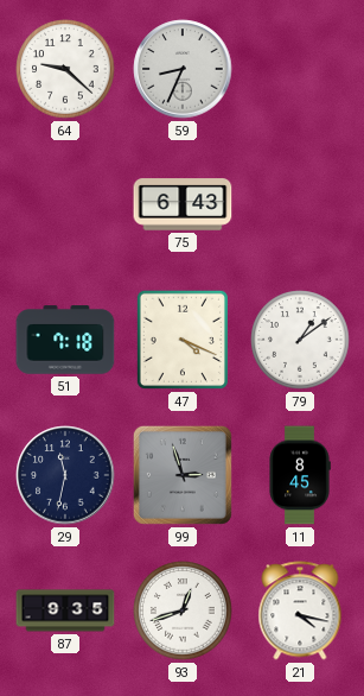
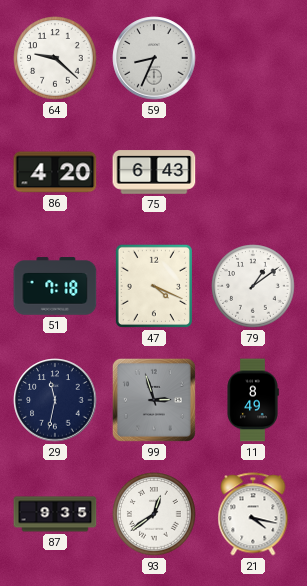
86: none -> 4:20
11: 8:45 -> 8:49
93: 12:42 -> 12:39
